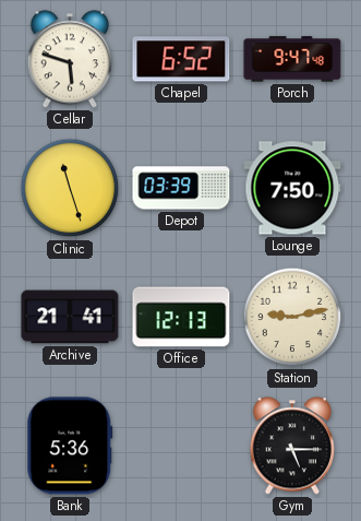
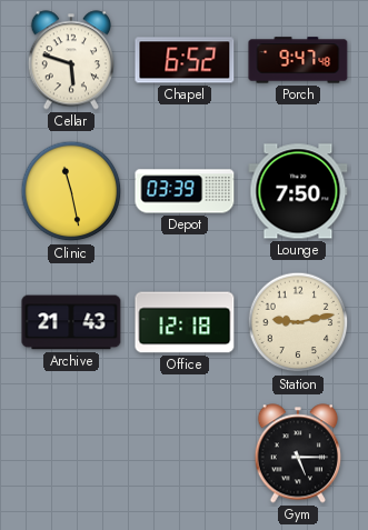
Clinic: 11:27 -> 11:28
Archive: 21:41 -> 21:43
Office: 12:13 -> 12:18
Bank: 5:36 -> none
